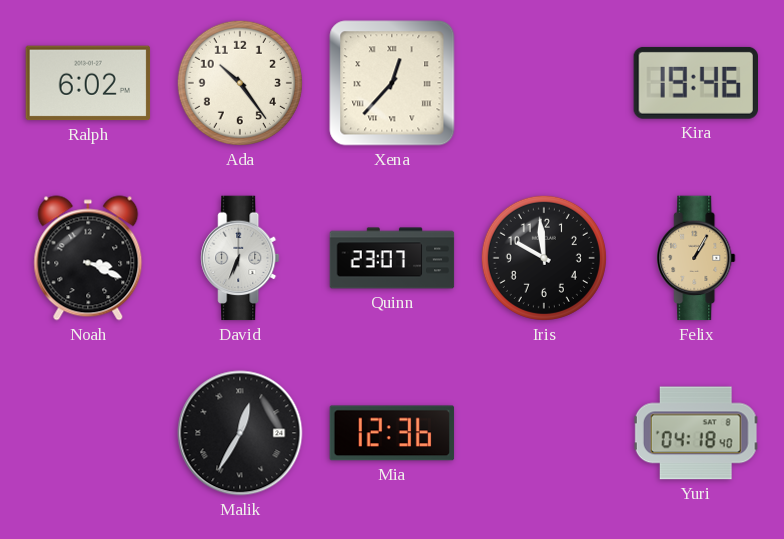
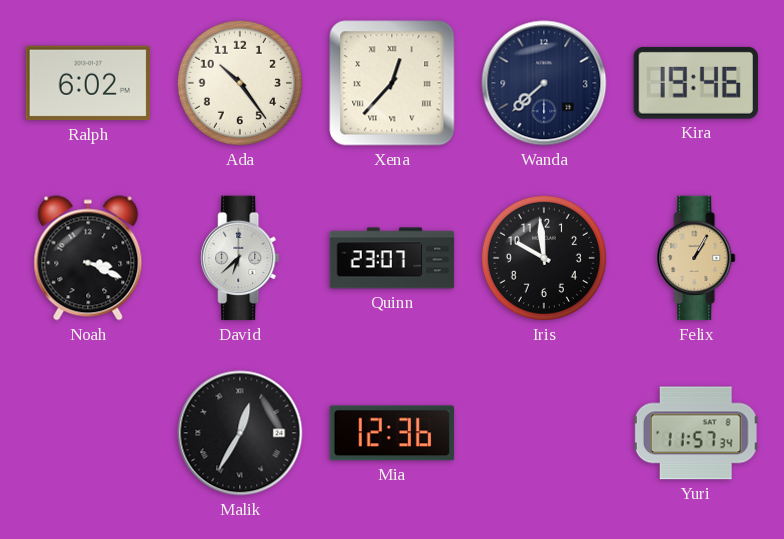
Wanda: none -> 7:38
David: 6:34 -> 6:38
Yuri: 04:18 -> 11:57
